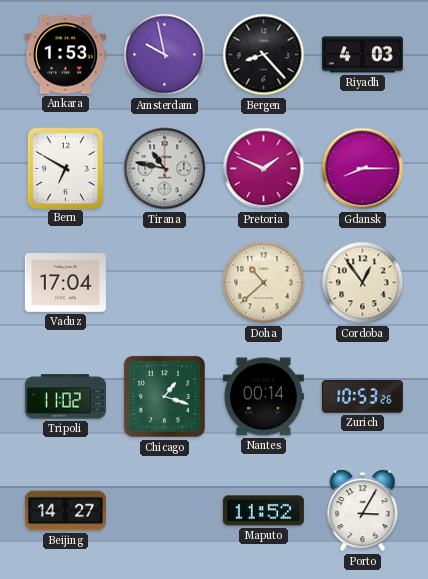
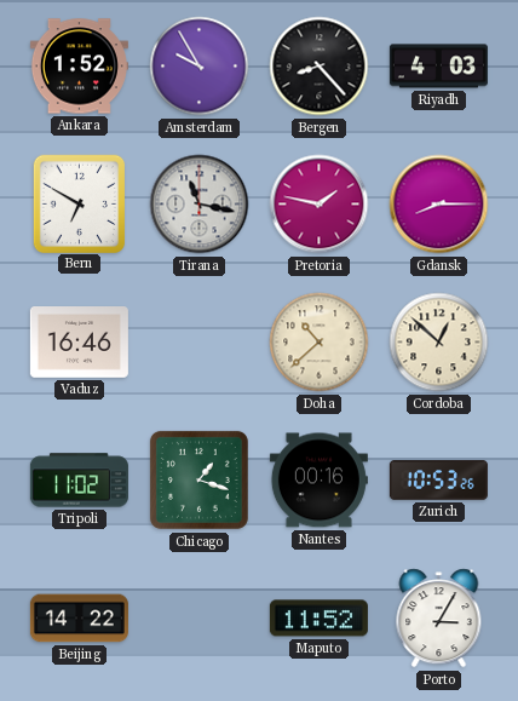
Ankara: 1:53 -> 1:52
Amsterdam: 9:58 -> 9:55
Tirana: 10:47 -> 11:17
Pretoria: 1:49 -> 1:47
Vaduz: 17:04 -> 16:46
Cordoba: 12:54 -> 12:52
Nantes: 00:14 -> 00:16
Beijing: 14:27 -> 14:22
